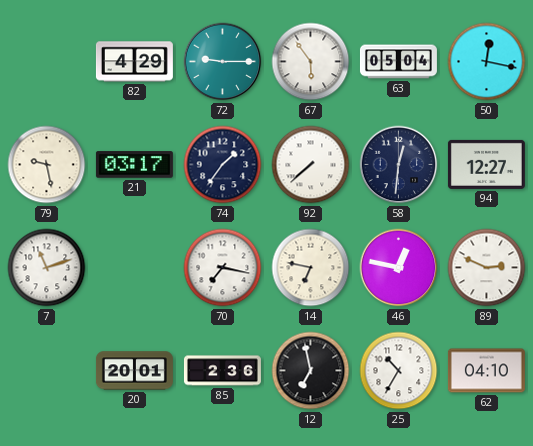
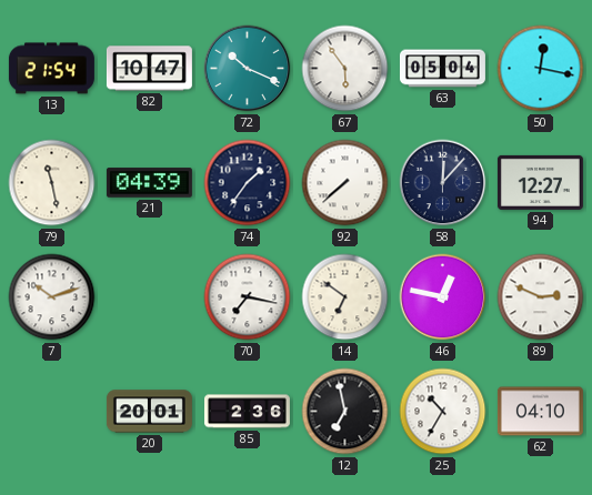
13: none -> 21:54
82: 4:29 -> 10:47
72: 9:15 -> 10:19
79: 9:28 -> 11:28
21: 03:17 -> 04:39
58: 12:31 -> 12:07
7: 11:12 -> 10:12
14: 6:47 -> 6:51
